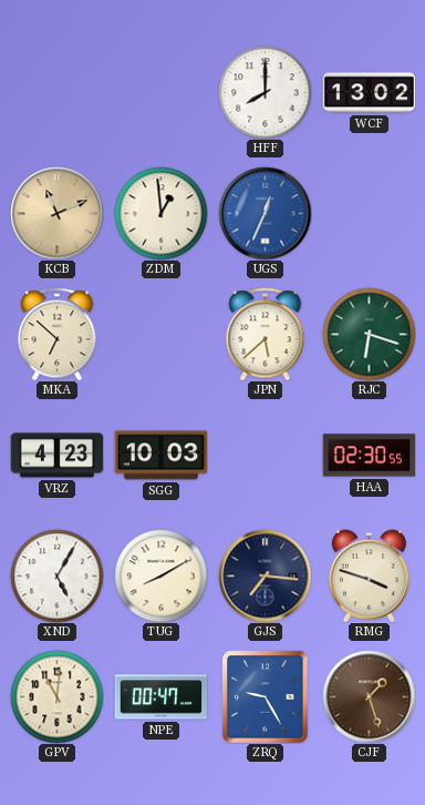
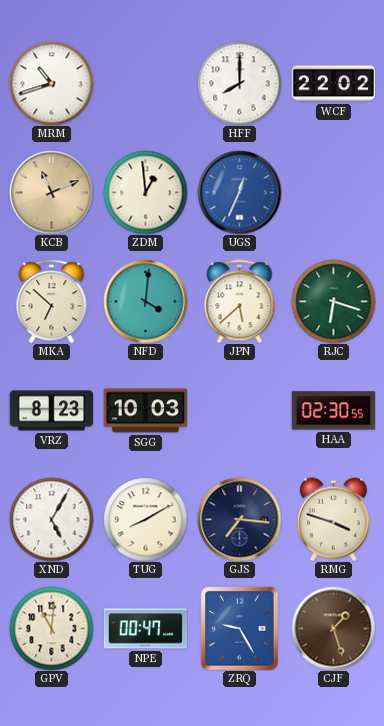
MRM: none -> 10:42
WCF: 13:02 -> 22:02
NFD: none -> 4:01
VRZ: 4:23 -> 8:23
